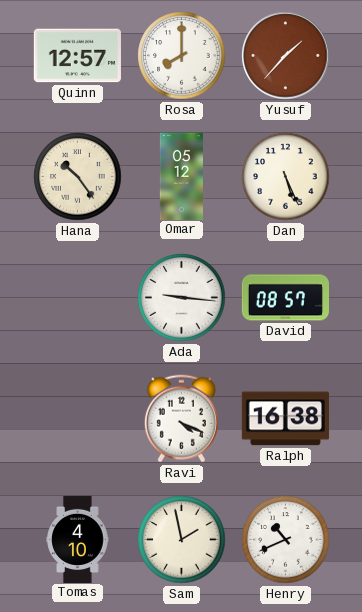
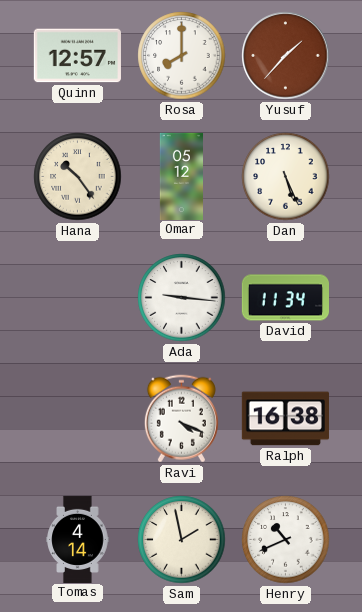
David: 08:57 -> 11:34
Tomas: 4:10 -> 4:14
